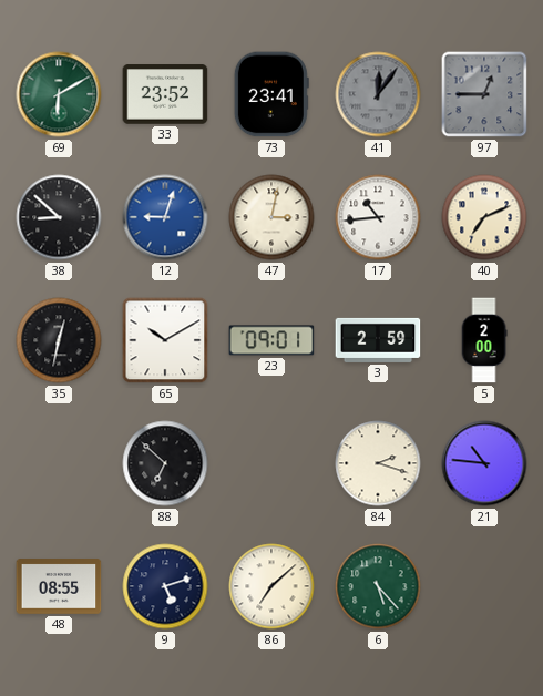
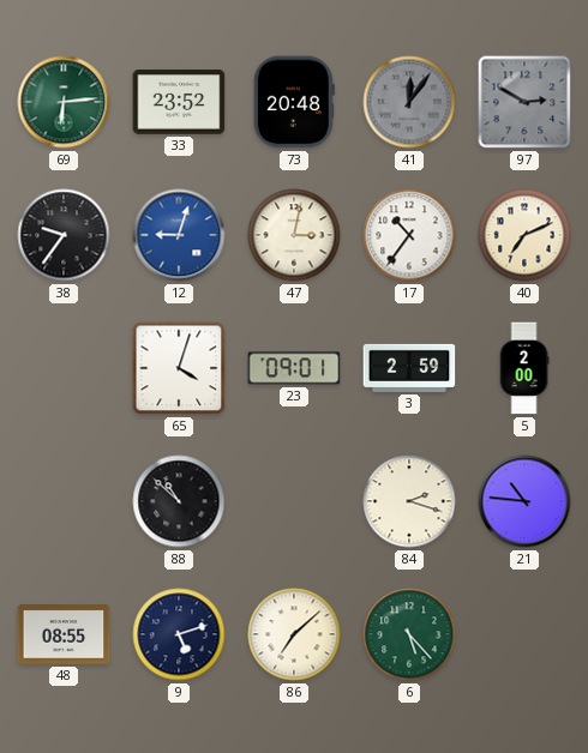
69: 6:10 -> 6:14
73: 23:41 -> 20:48
97: 12:45 -> 2:50
38: 8:52 -> 9:36
17: 10:44 -> 10:36
35: 12:32 -> none
65: 10:10 -> 4:03
88: 6:52 -> 10:52
